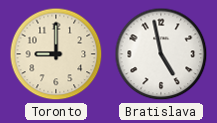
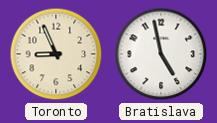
Toronto: 9:00 -> 8:56
